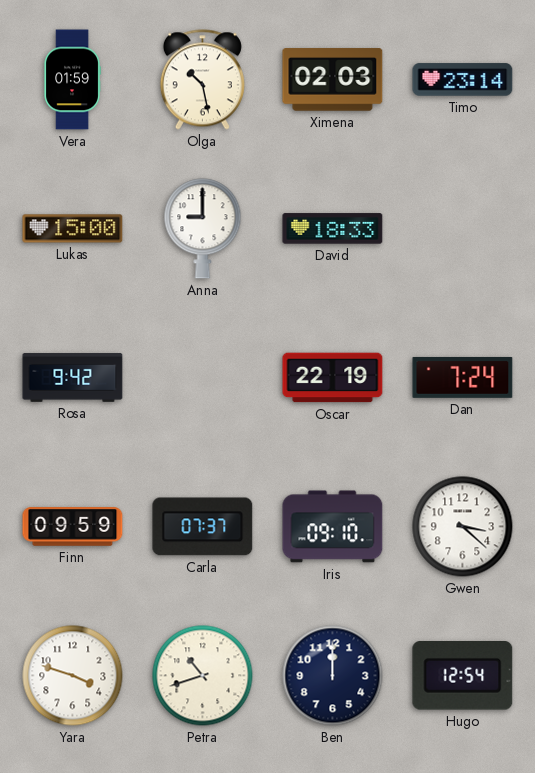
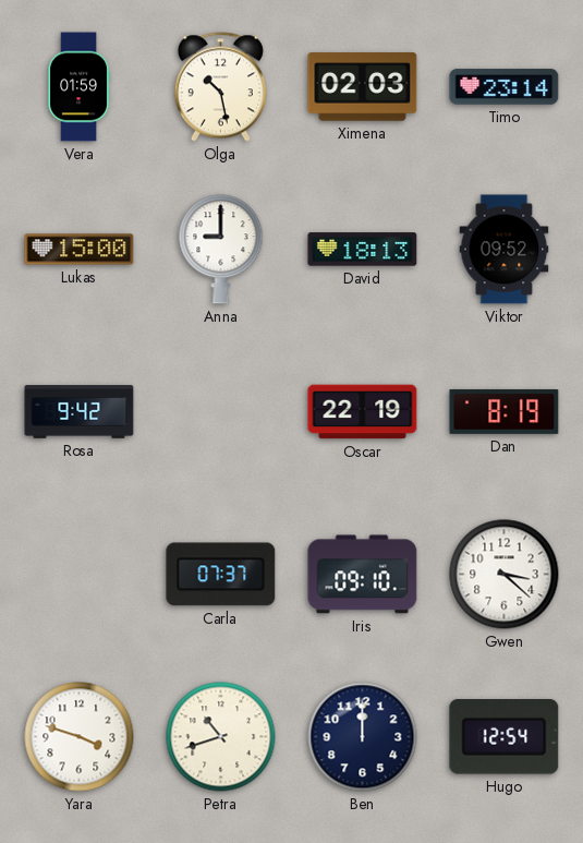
David: 18:33 -> 18:13
Viktor: none -> 09:52
Dan: 7:24 -> 8:19
Finn: 09:59 -> none
